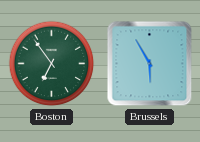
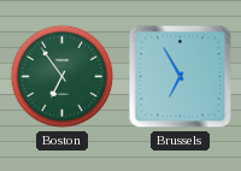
Brussels: 5:55 -> 6:55
